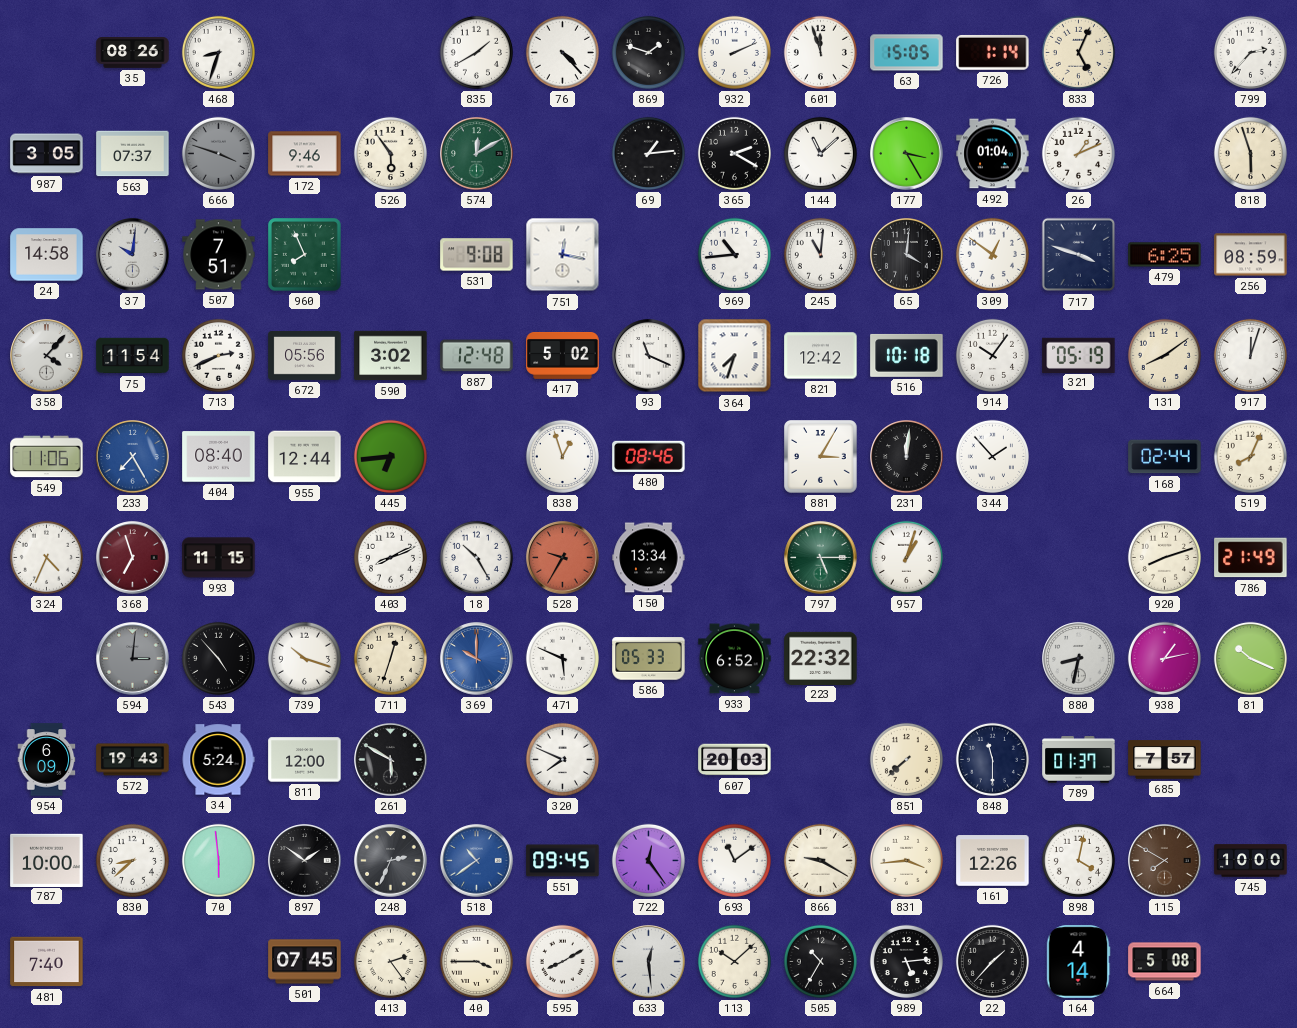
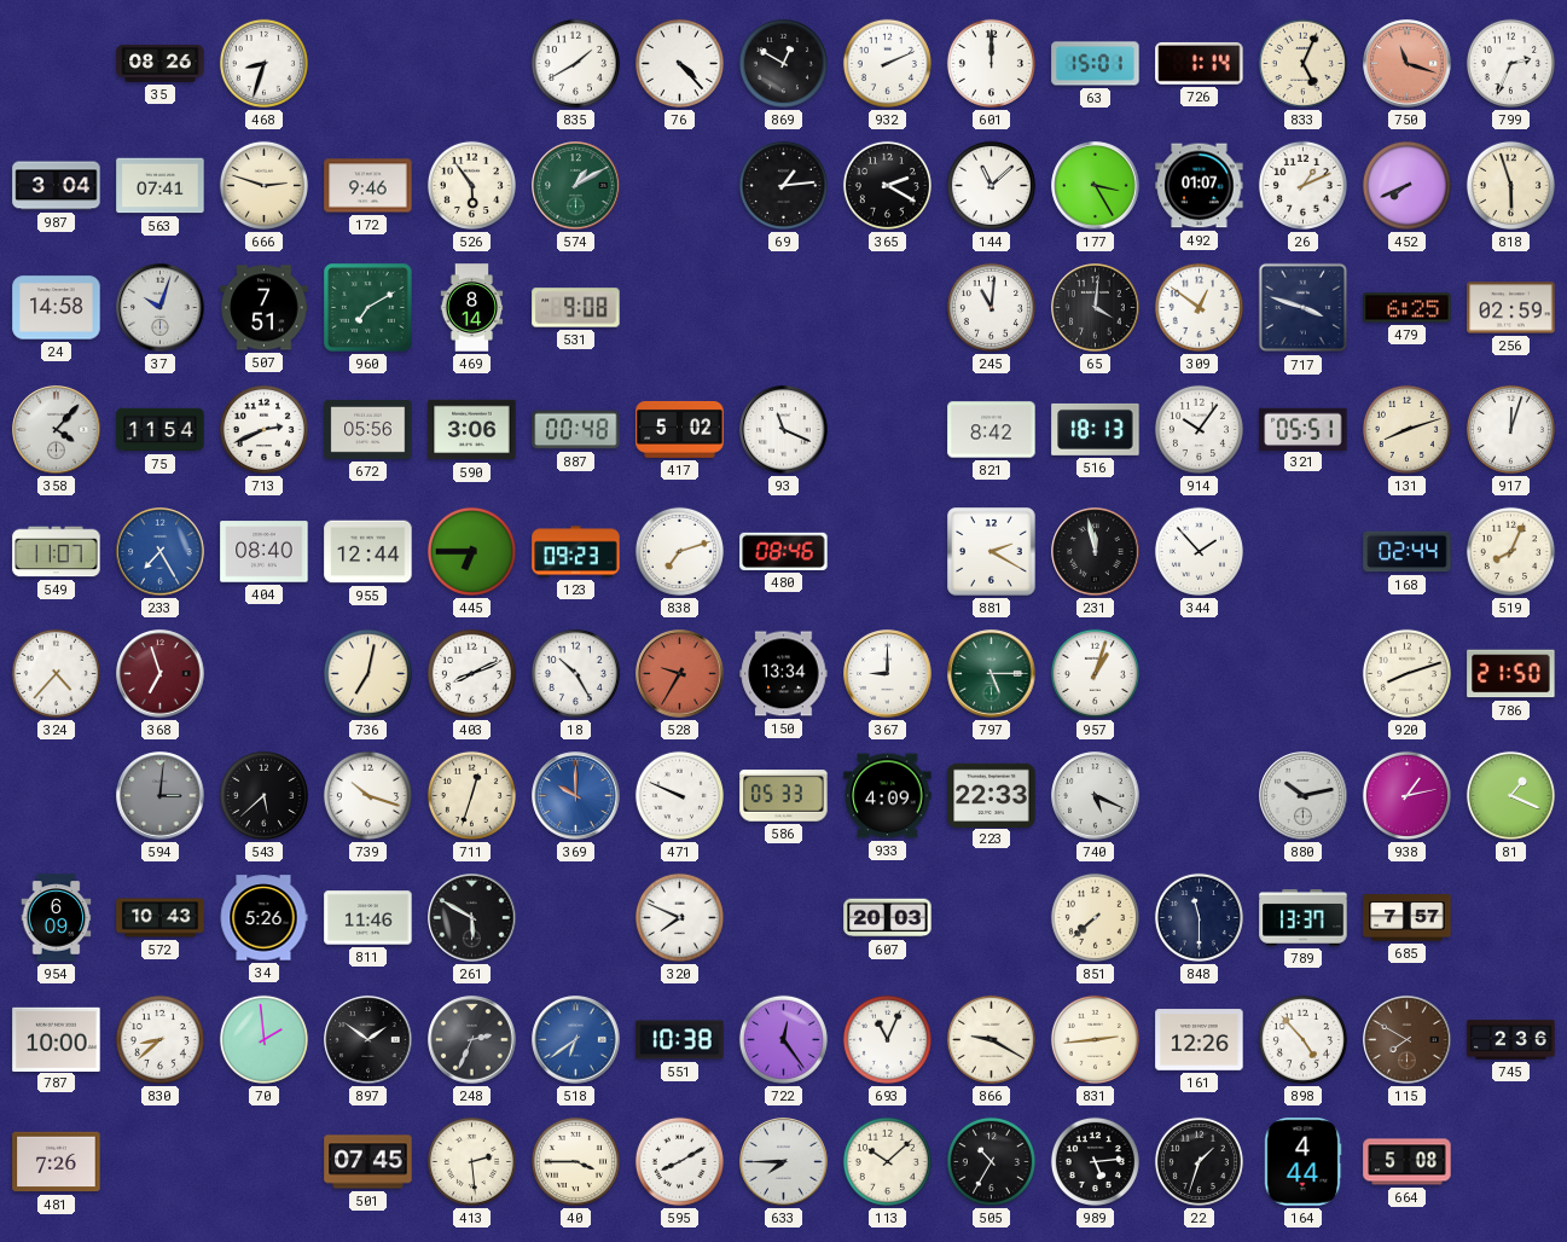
869: 1:48 -> 12:50
601: 11:57 -> 12:00
63: 15:05 -> 15:01
750: none -> 11:18
799: 2:37 -> 2:34
987: 3:05 -> 3:04
563: 07:37 -> 07:41
666: 3:48 -> 2:48
666 dial: grey -> cream
574: 12:10 -> 1:10
492: 01:04 -> 01:07
452: none -> 7:41
37: 10:01 -> 10:03
960: 7:56 -> 7:10
469: none -> 8:14
751: 12:17 -> none
969: 10:44 -> none
256: 08:59 -> 02:59
590: 3:02 -> 3:06
887: 12:48 -> 00:48
364: 7:33 -> none
821: 12:42 -> 8:42
516: 10:18 -> 18:13
321: 05:19 -> 05:51
131: 8:09 -> 8:12
549: 11:06 -> 11:07
445: 6:44 -> 6:45
123: none -> 09:23
838: 12:57 -> 7:12
881: 3:05 -> 2:20
231: 12:01 -> 11:58
324: 4:34 -> 4:37
993: 11:15 -> none
736: none -> 7:02
367: none -> 9:00
786: 21:49 -> 21:50
543: 4:53 -> 5:38
471: 5:49 -> 9:49
933: 6:52 -> 4:09
223: 22:32 -> 22:33
740: none -> 5:19
880: 8:32 -> 10:13
81: 10:19 -> 1:19
572: 19:43 -> 10:43
34: 5:24 -> 5:26
811: 12:00 -> 11:46
789: 01:37 -> 13:37
70: 5:59 -> 1:59
518: 10:39 -> 6:39
551: 09:45 -> 10:38
693: 11:09 -> 11:04
831: 3:44 -> 2:44
898: 4:02 -> 4:53
745: 10:00 -> 2:36
481: 7:40 -> 7:26
413: 2:24 -> 2:29
633: 12:29 -> 7:45
22: 1:37 -> 1:33
164: 4:14 -> 4:44
